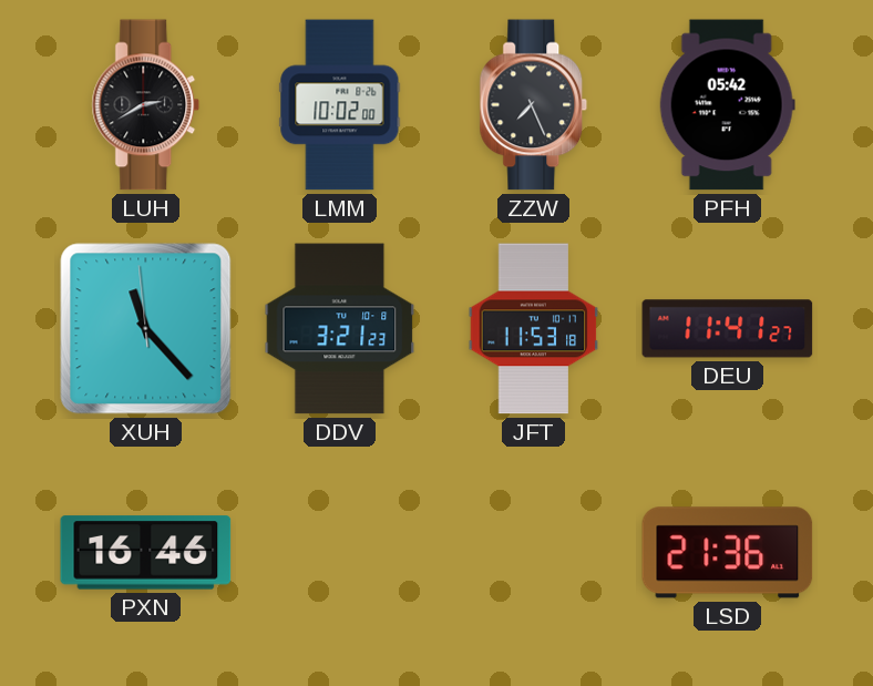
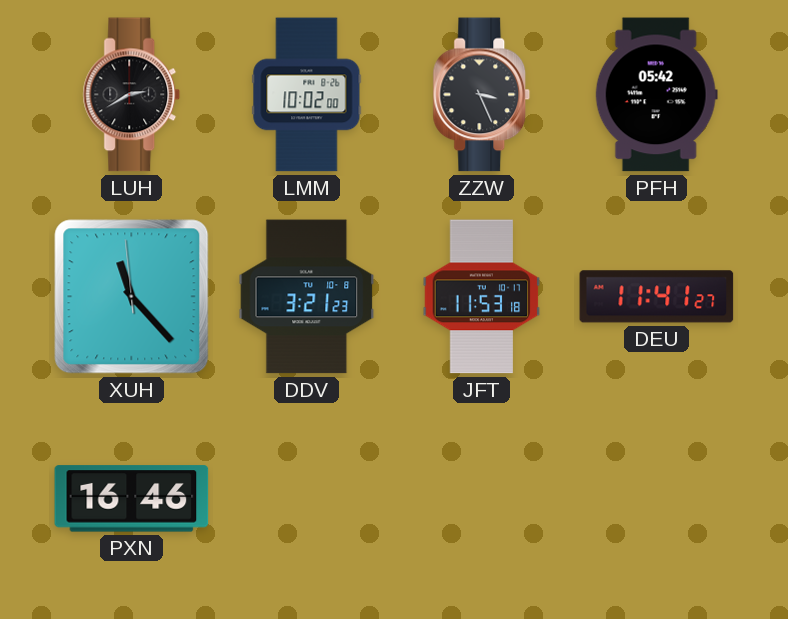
ZZW: 7:26 -> 3:26
LSD: 21:36 -> none
